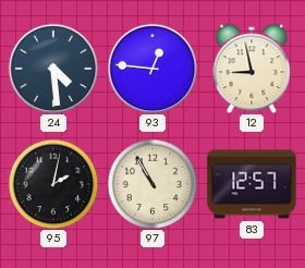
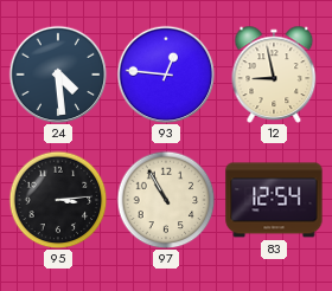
95: 2:02 -> 3:14
83: 12:57 -> 12:54
